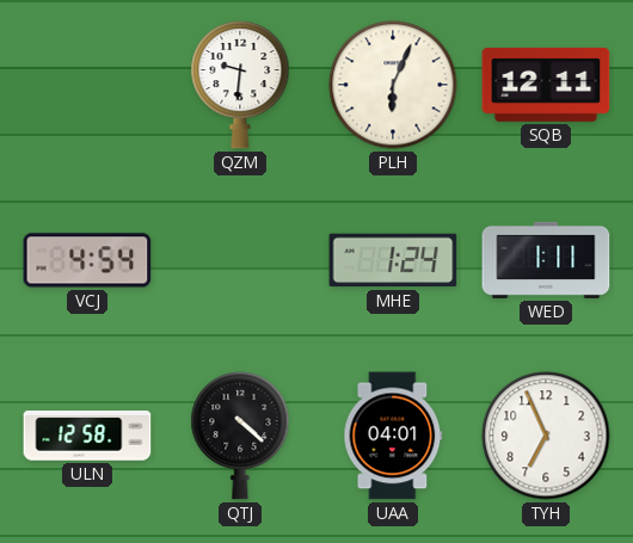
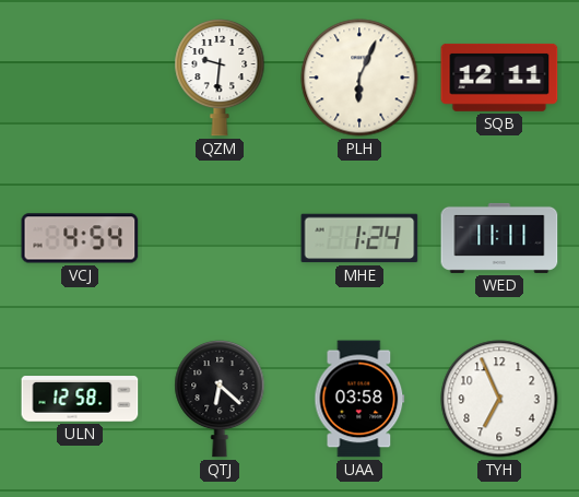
WED: 1:11 -> 11:11
QTJ: 4:22 -> 6:22
UAA: 04:01 -> 03:58
